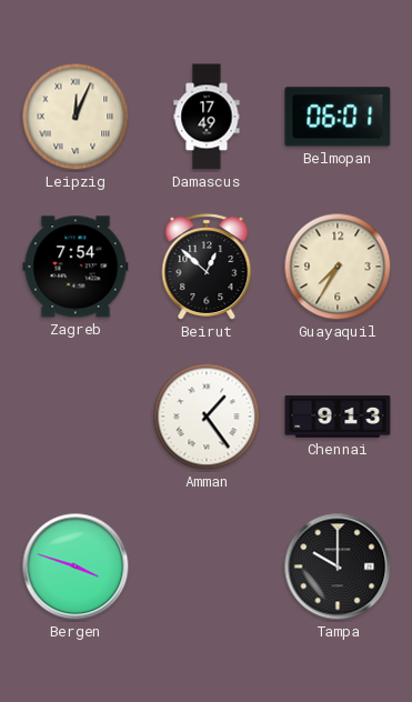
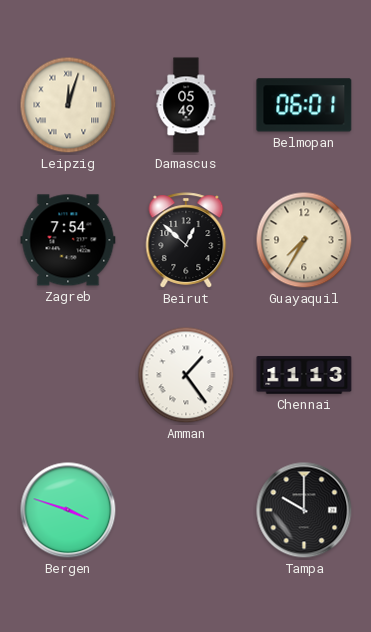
Leipzig: 12:04 -> 12:03
Damascus: 17:49 -> 05:49
Chennai: 9:13 -> 11:13
